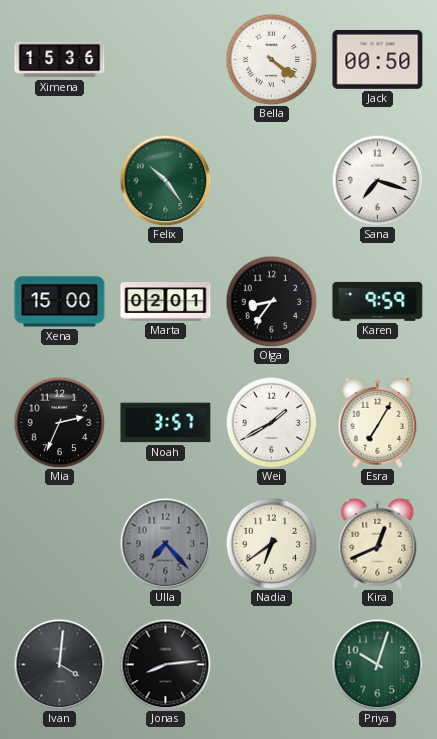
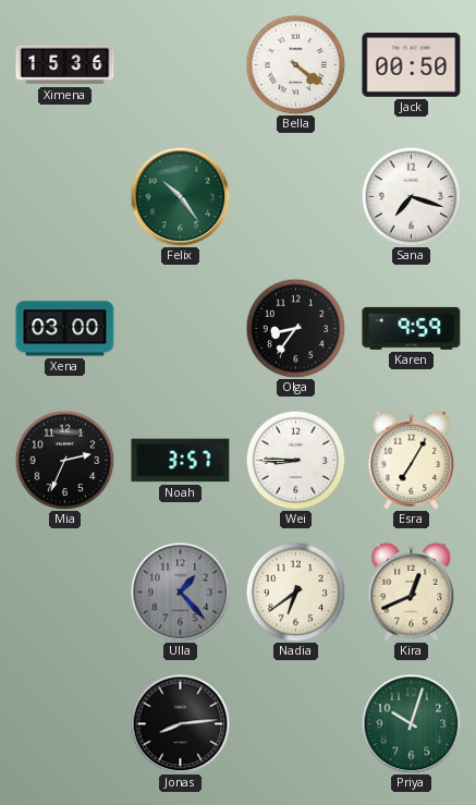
Xena: 15:00 -> 03:00
Marta: 02:01 -> none
Wei: 1:40 -> 8:45
Ulla: 7:23 -> 1:23
Ivan: 4:01 -> none
